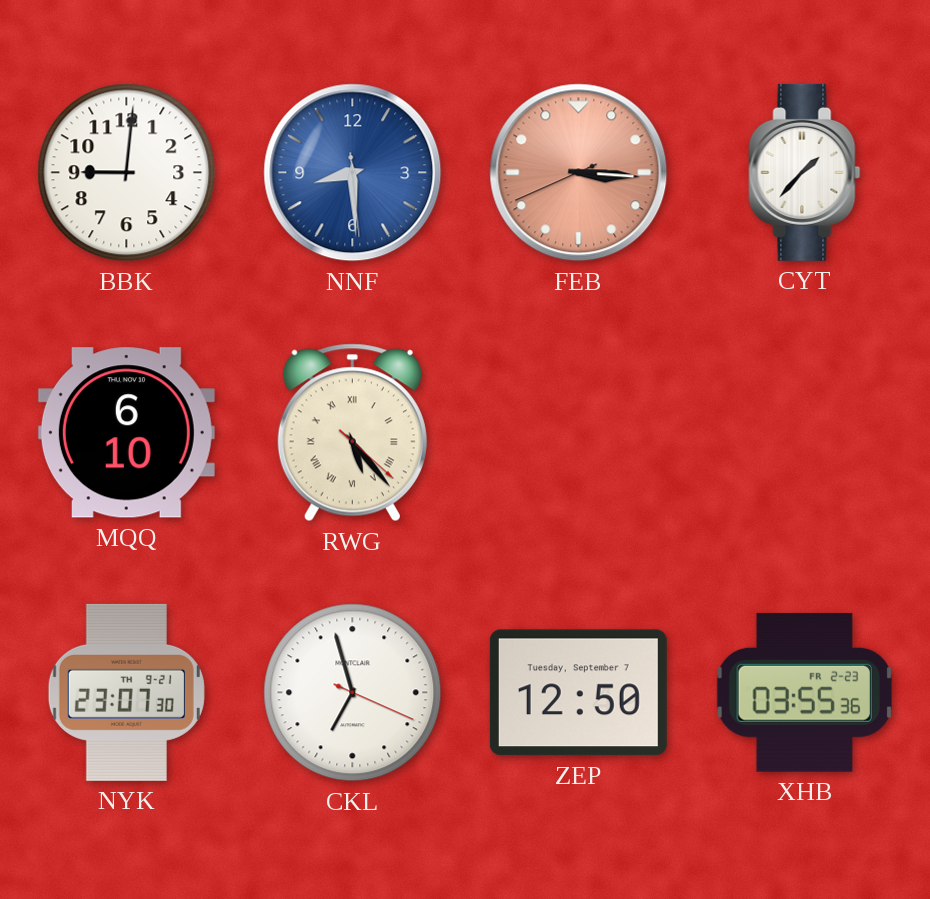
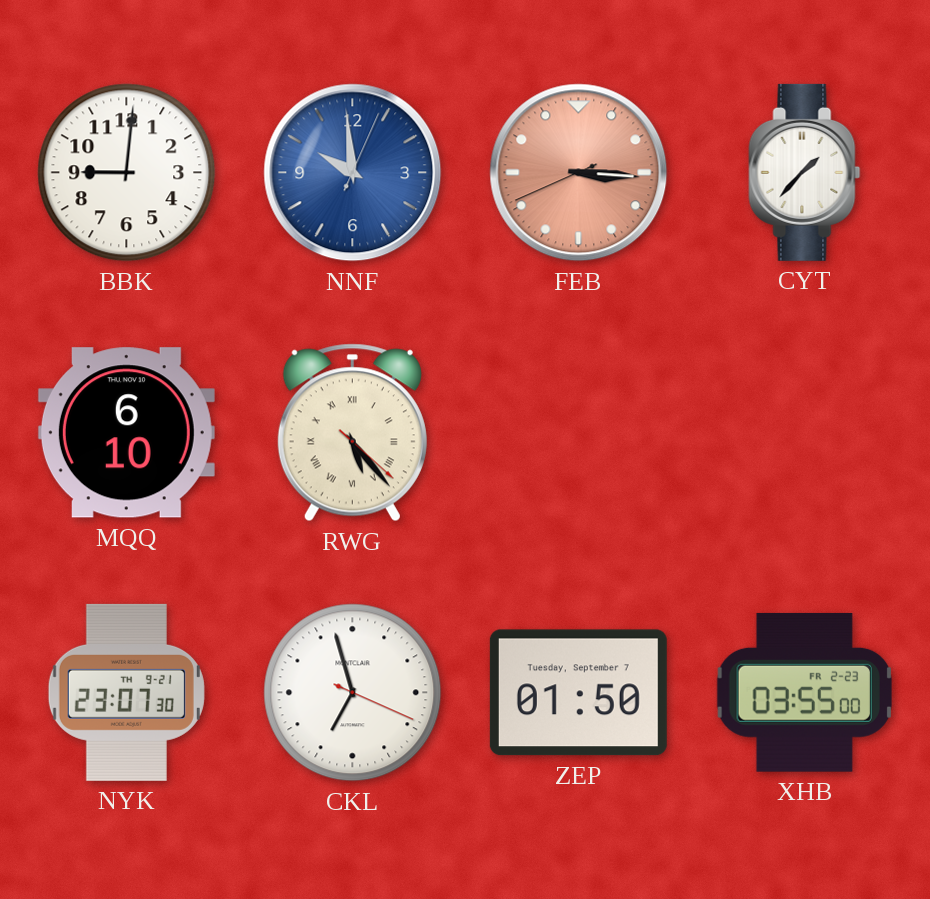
NNF: 8:29 -> 9:59
ZEP: 12:50 -> 01:50
XHB: 03:55:36 -> 03:55:00
